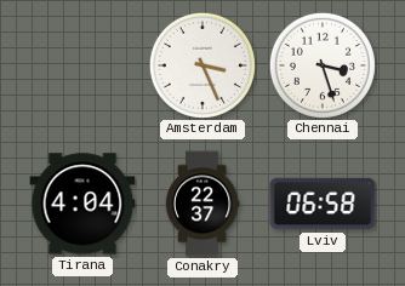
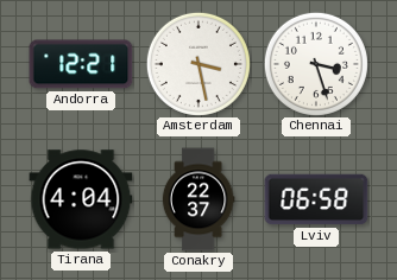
Andorra: none -> 12:21
Amsterdam: 3:26 -> 3:28
